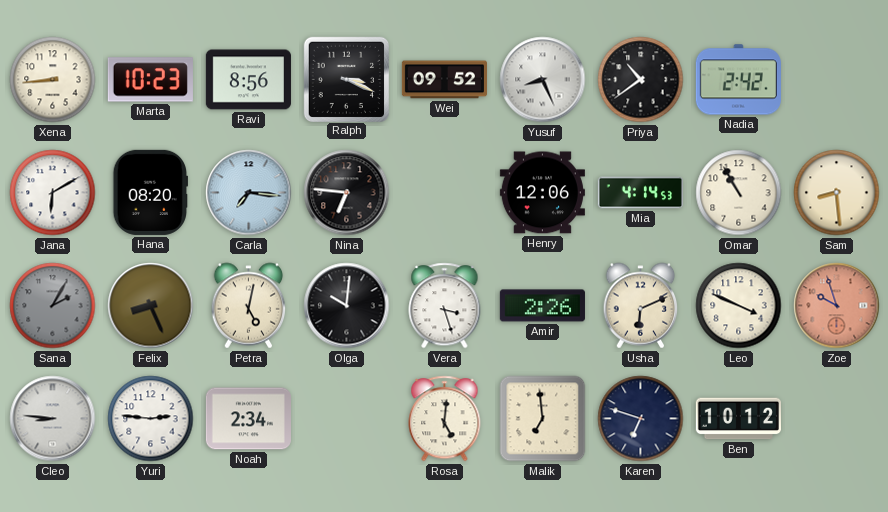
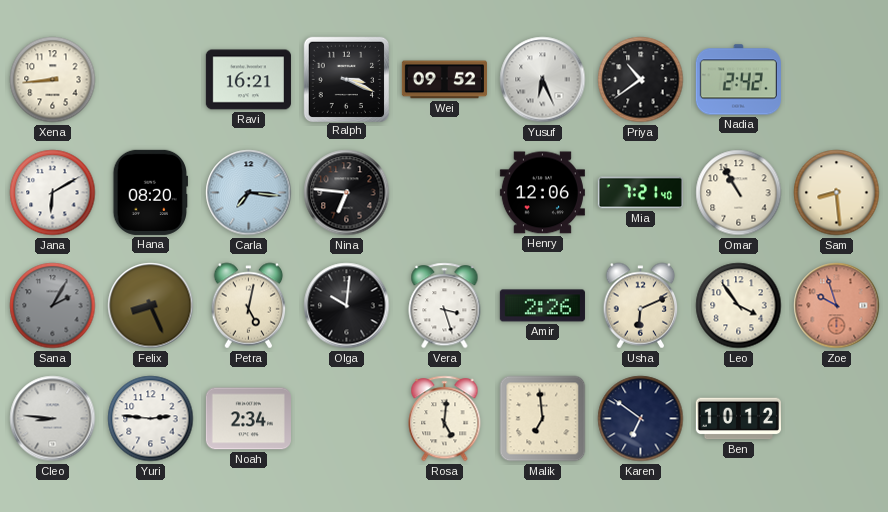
Marta: 10:23 -> none
Ravi: 8:56 -> 16:21
Yusuf: 8:26 -> 6:26
Mia: 4:14 -> 7:21
Leo: 3:49 -> 3:54
Karen: 6:48 -> 6:51
